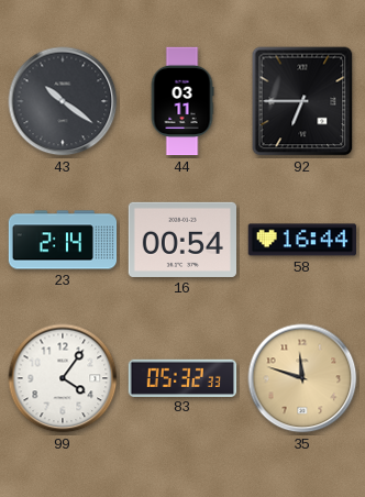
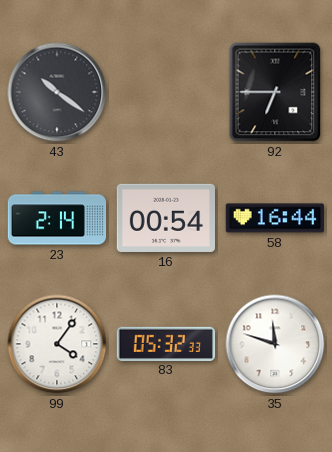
44: 03:11 -> none
35 dial: champagne -> white
